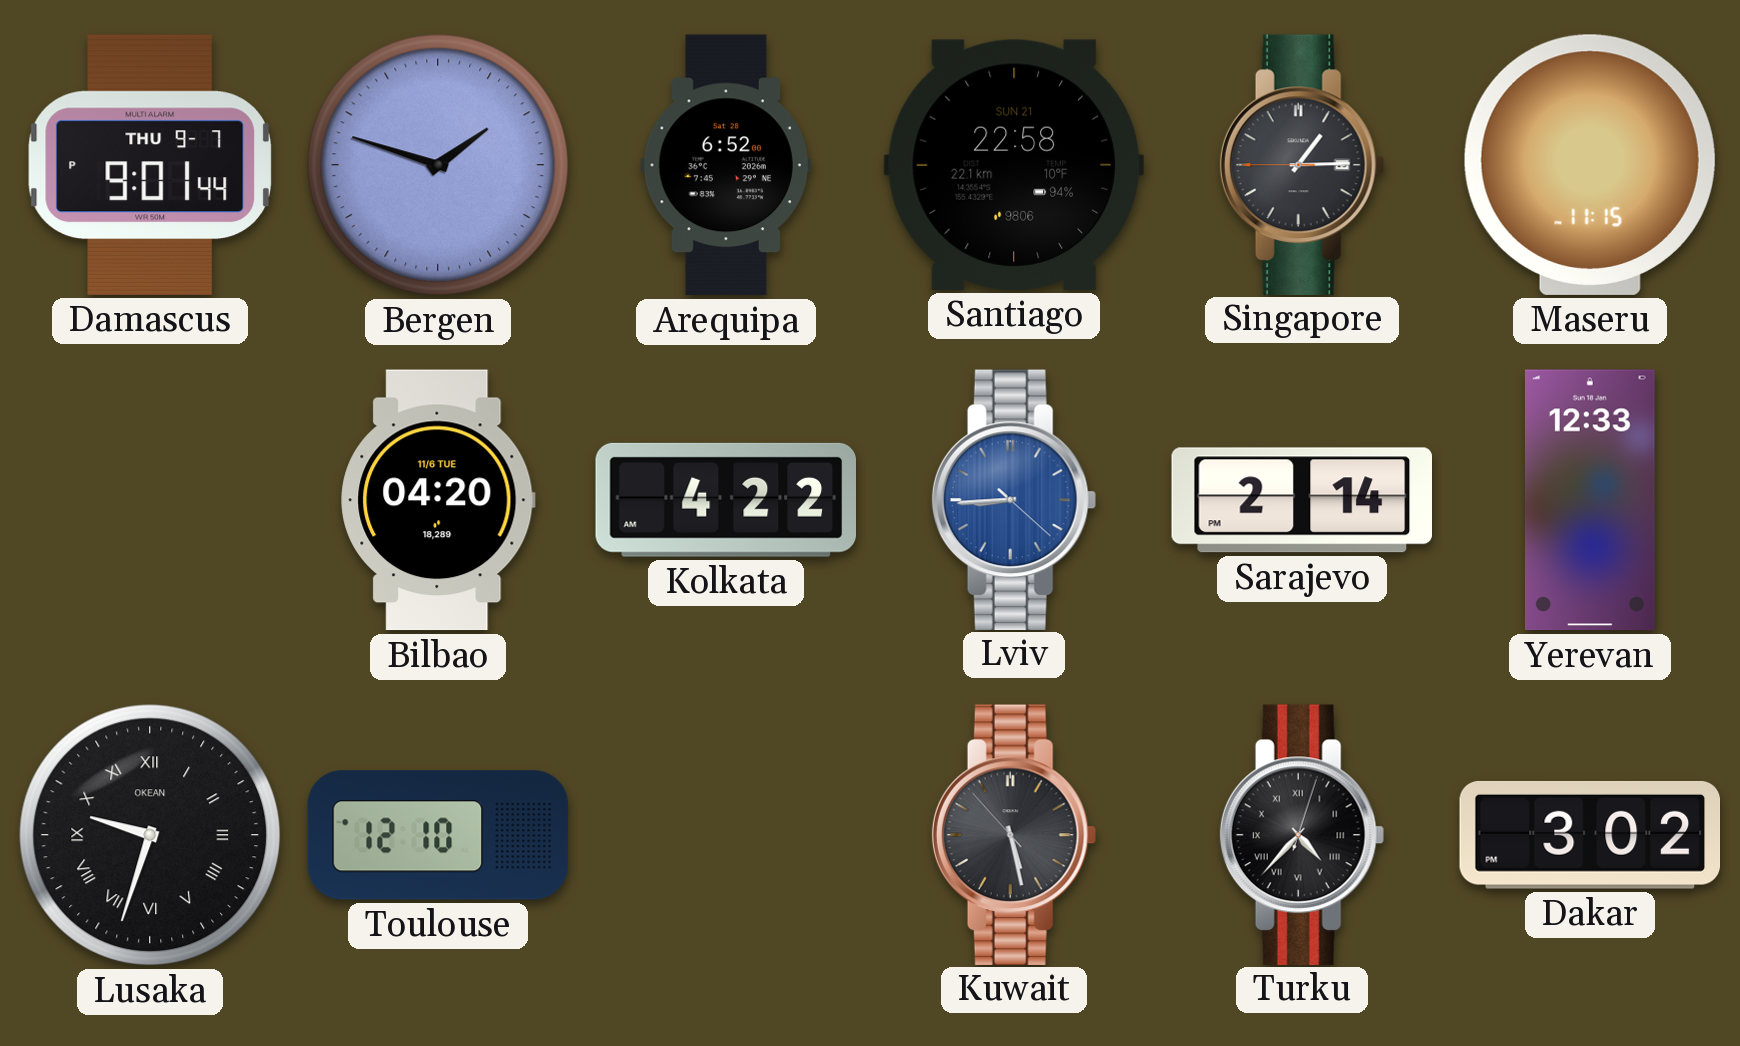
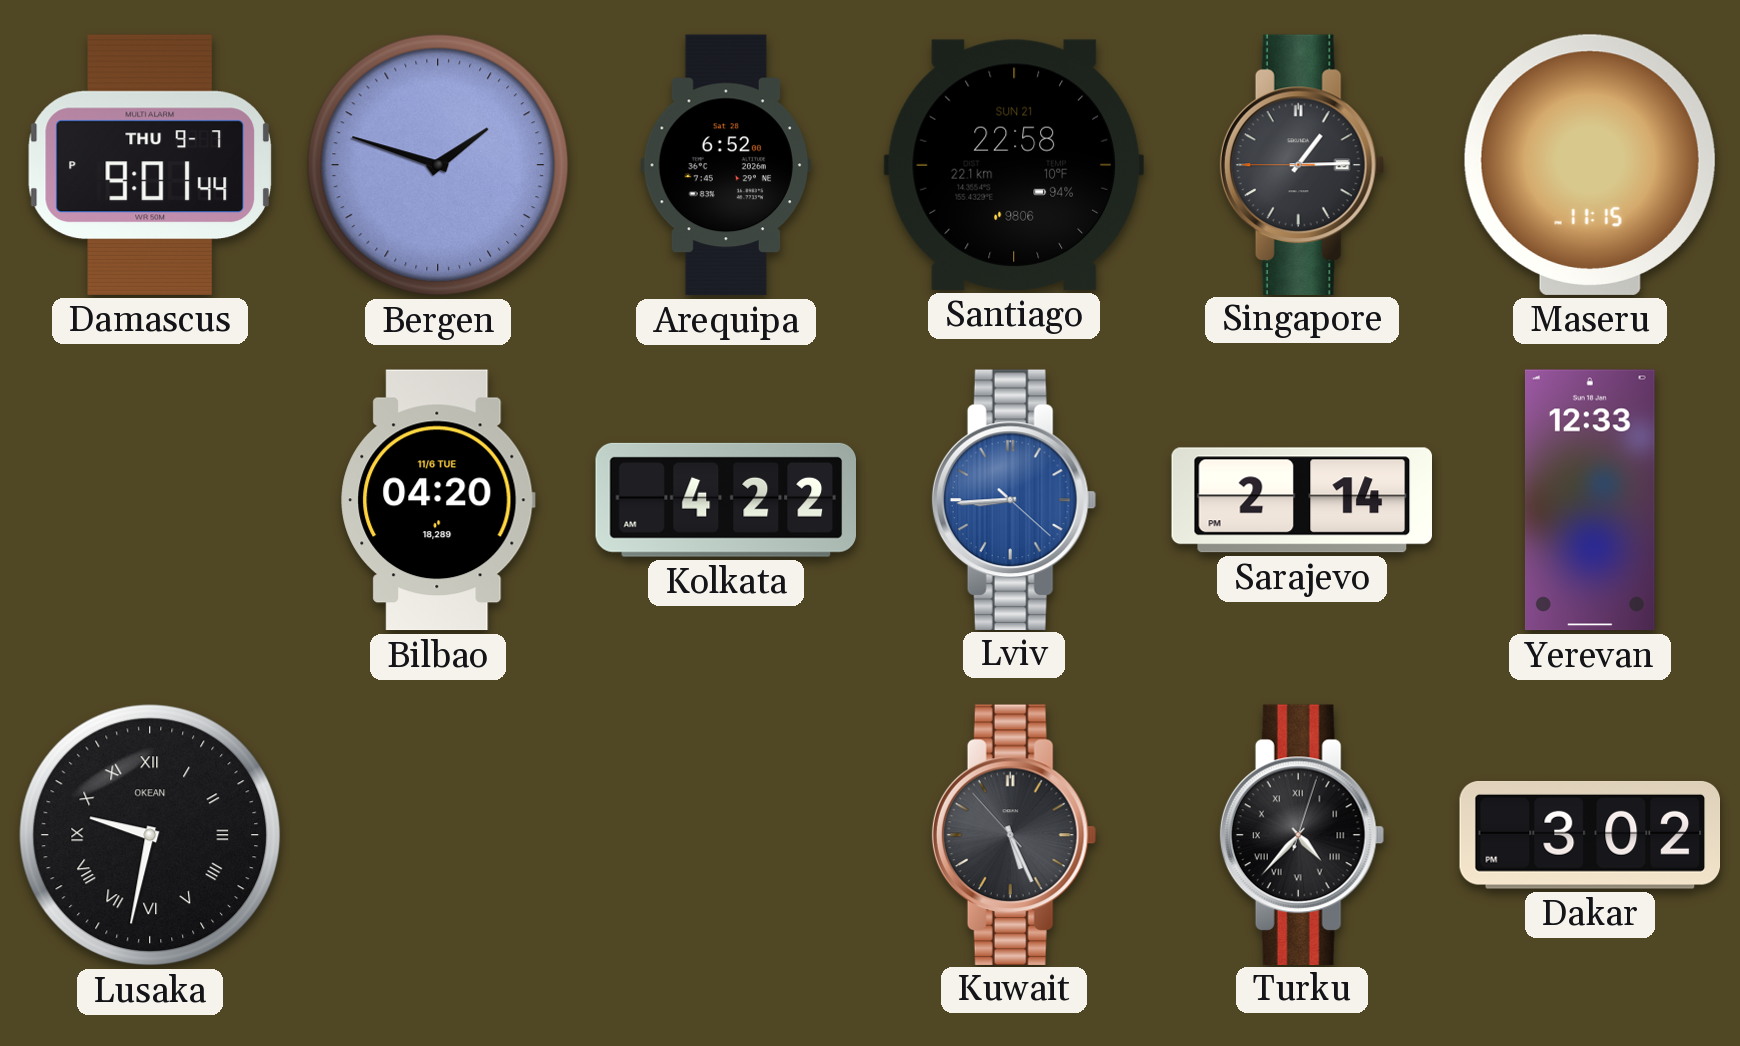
Lusaka: 9:33 -> 9:32
Toulouse: 12:10 -> none
Kuwait: 5:27 -> 5:25
